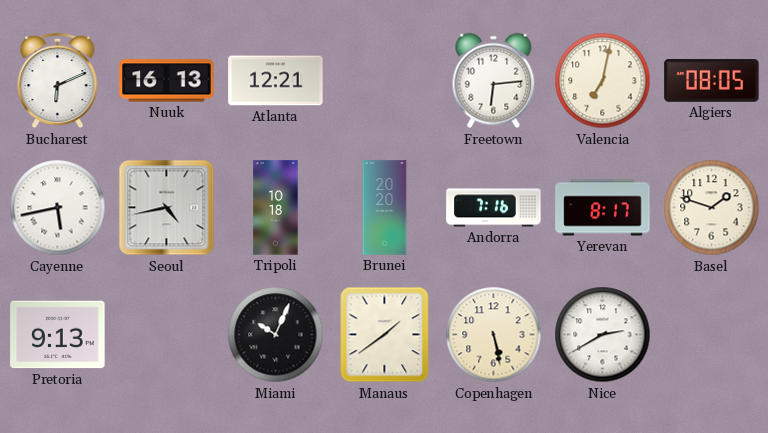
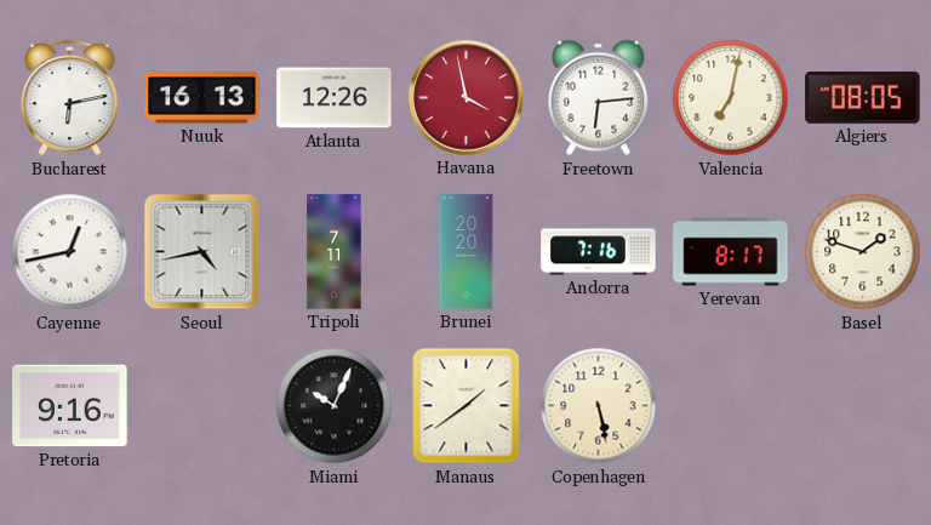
Bucharest: 6:11 -> 6:13
Atlanta: 12:21 -> 12:26
Havana: none -> 3:58
Cayenne: 5:43 -> 12:43
Tripoli: 10:18 -> 7:11
Pretoria: 9:13 -> 9:16
Nice: 2:40 -> none
